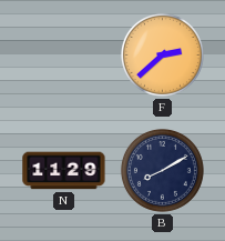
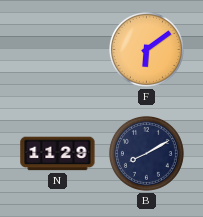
F: 2:38 -> 6:09
